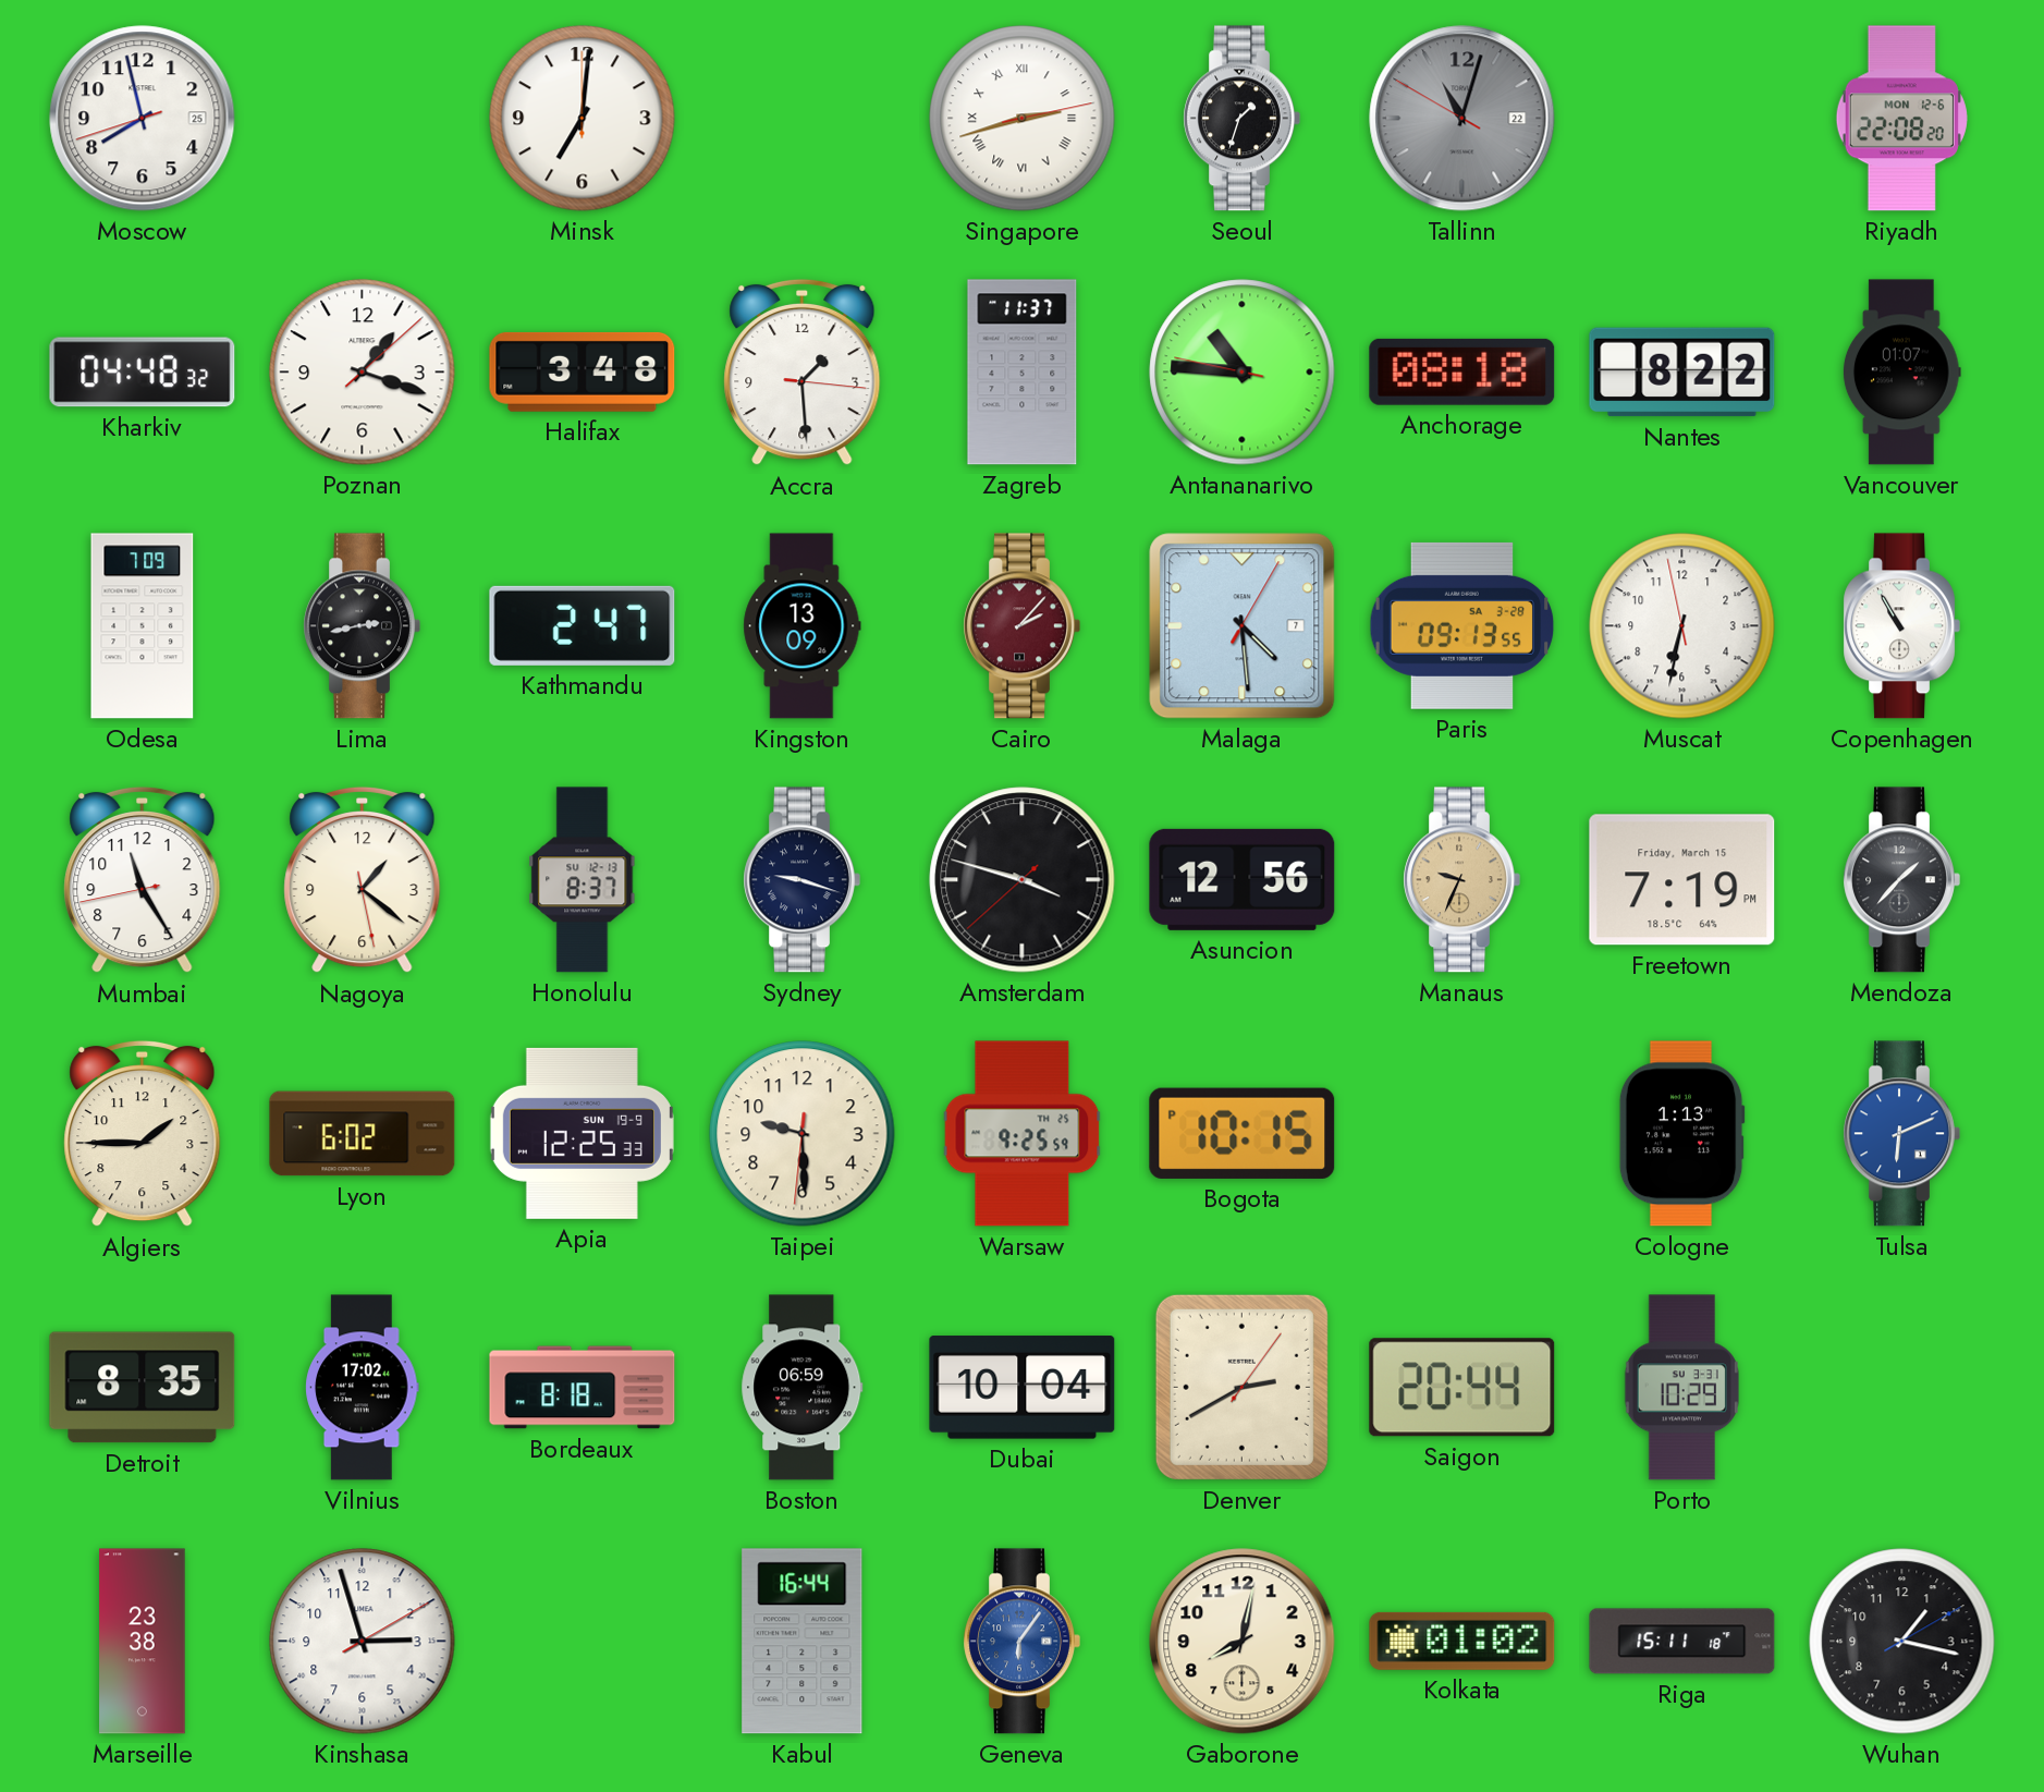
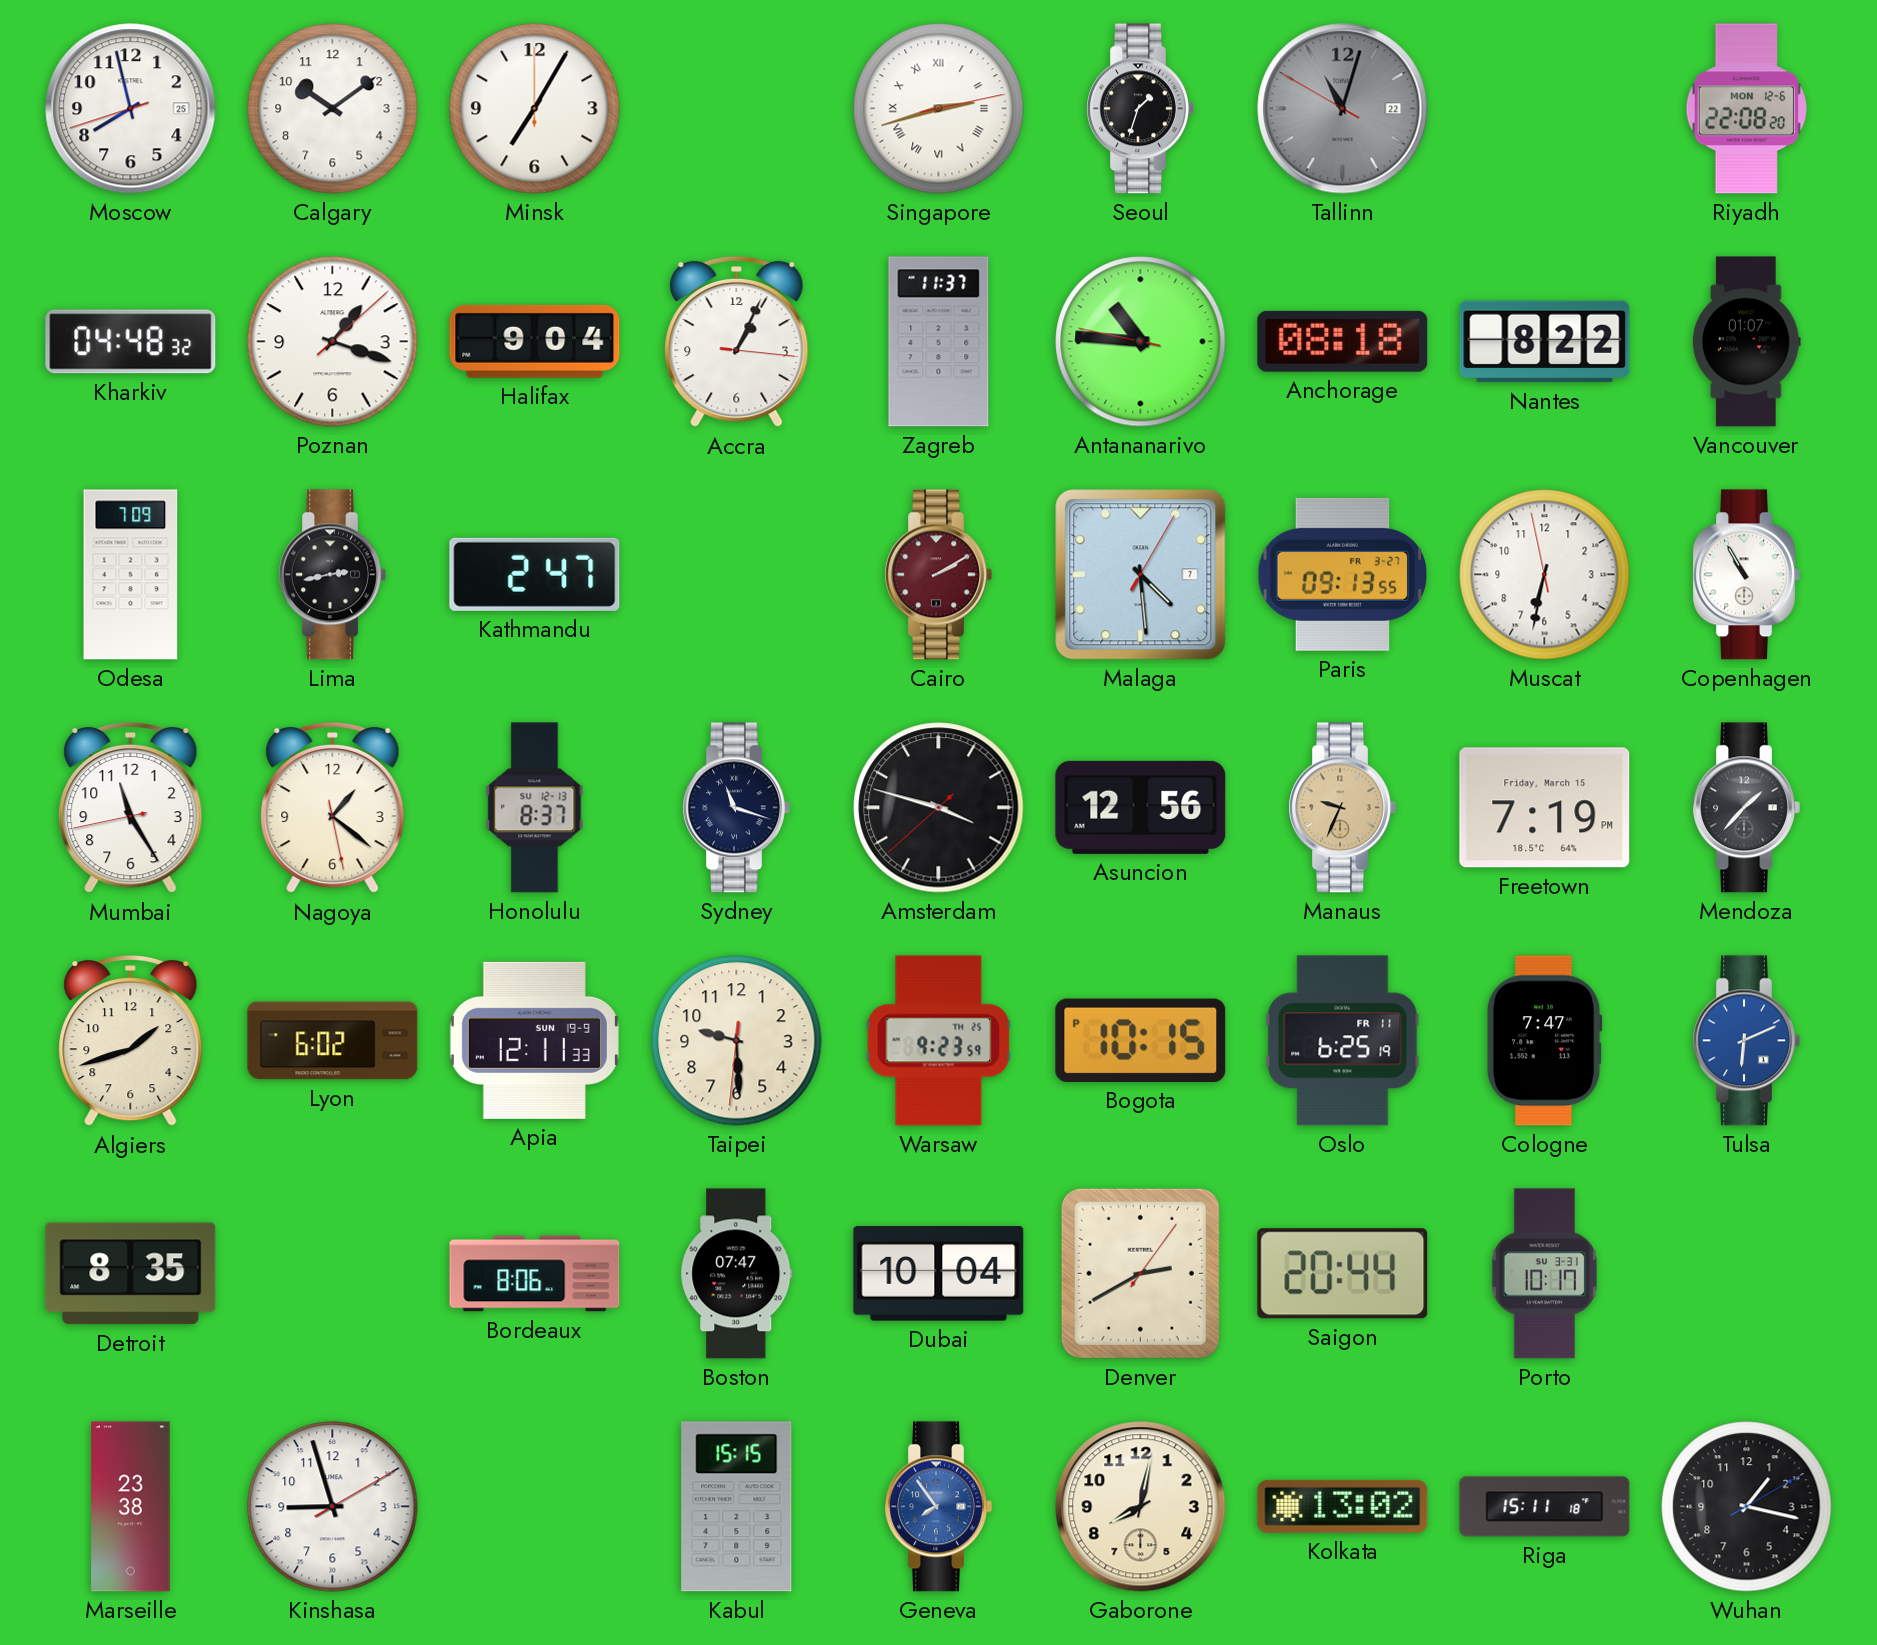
Calgary: none -> 10:09
Minsk: 7:01 -> 7:05
Halifax: 3:48 -> 9:04
Accra: 1:29 -> 1:04
Kingston: 13:09 -> none
Cairo: 2:07 -> 2:10
Paris date: SA 3-28 -> FR 3-27
Sydney: 9:18 -> 11:18
Algiers: 1:45 -> 1:42
Apia: 12:25 -> 12:11
Warsaw: 9:25 -> 9:23
Oslo: none -> 6:25
Cologne: 1:13 -> 7:47
Vilnius: 17:02 -> none
Bordeaux: 8:18 -> 8:06
Boston: 06:59 -> 07:47
Porto: 10:29 -> 10:17
Kinshasa: 2:57 -> 8:57
Kabul: 16:44 -> 15:15
Geneva: 6:06 -> 7:54
Kolkata: 01:02 -> 13:02
